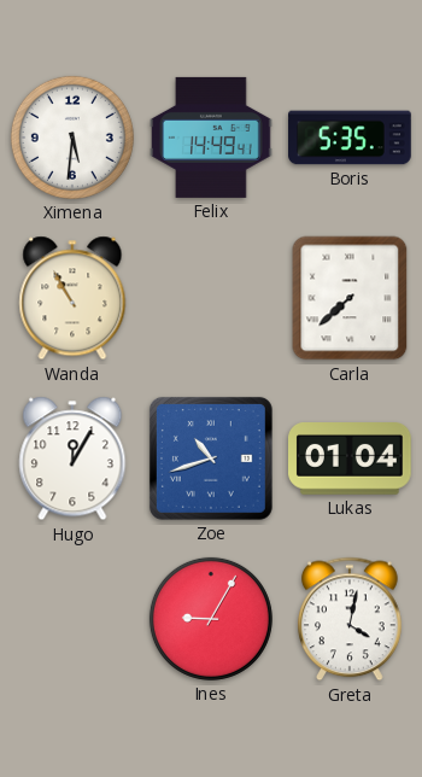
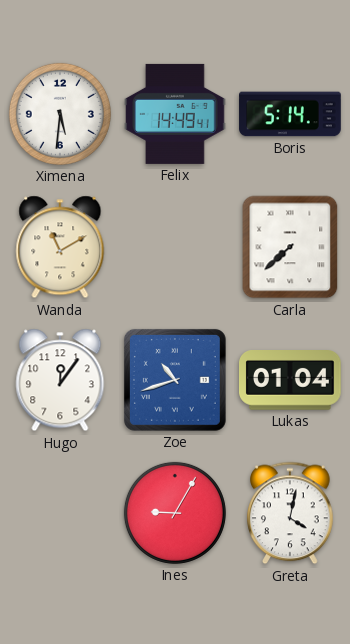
Boris: 5:35 -> 5:14
Wanda: 10:55 -> 11:10
Hugo: 12:05 -> 12:06
